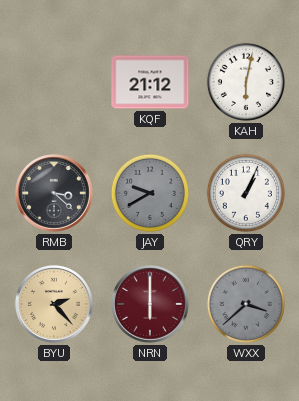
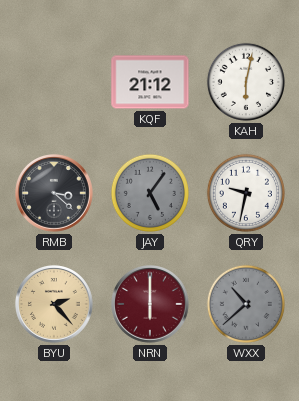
JAY: 9:40 -> 5:06
QRY: 1:04 -> 9:32
WXX: 3:38 -> 10:38
